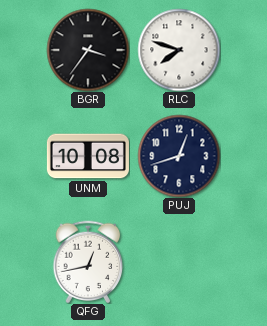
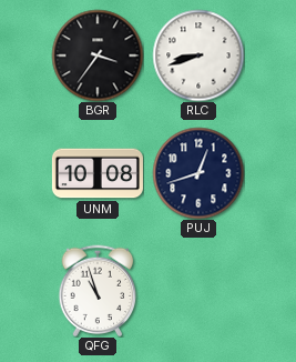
RLC: 7:48 -> 8:42
QFG: 12:43 -> 10:57
